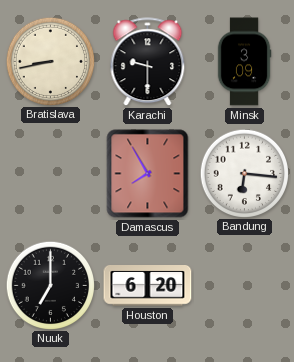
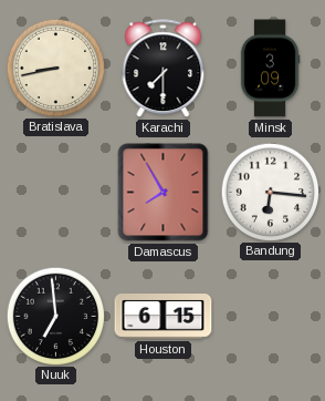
Karachi: 9:30 -> 7:30
Nuuk: 7:00 -> 6:59
Houston: 6:20 -> 6:15
